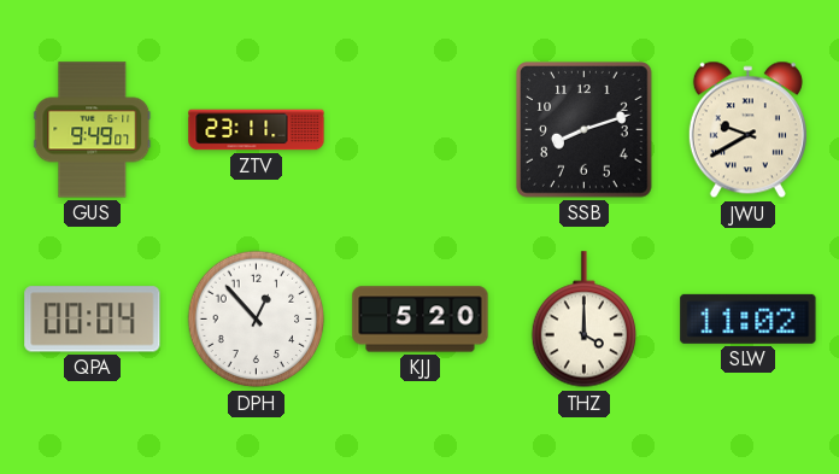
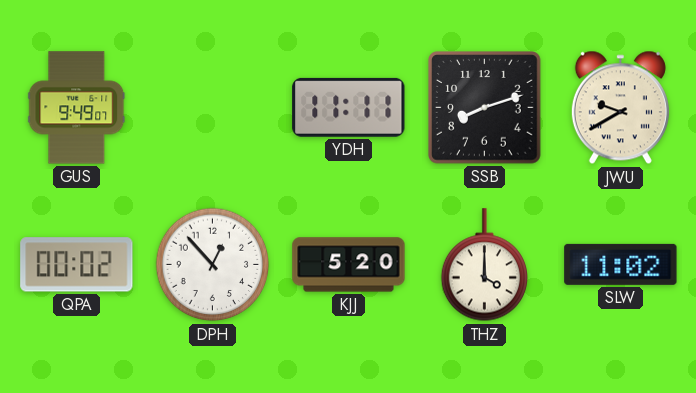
ZTV: 23:11 -> none
YDH: none -> 11:11
QPA: 00:04 -> 00:02
